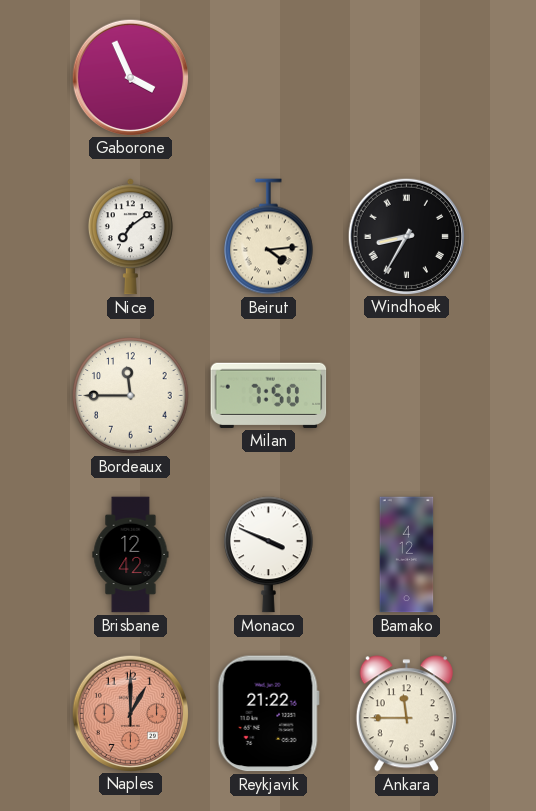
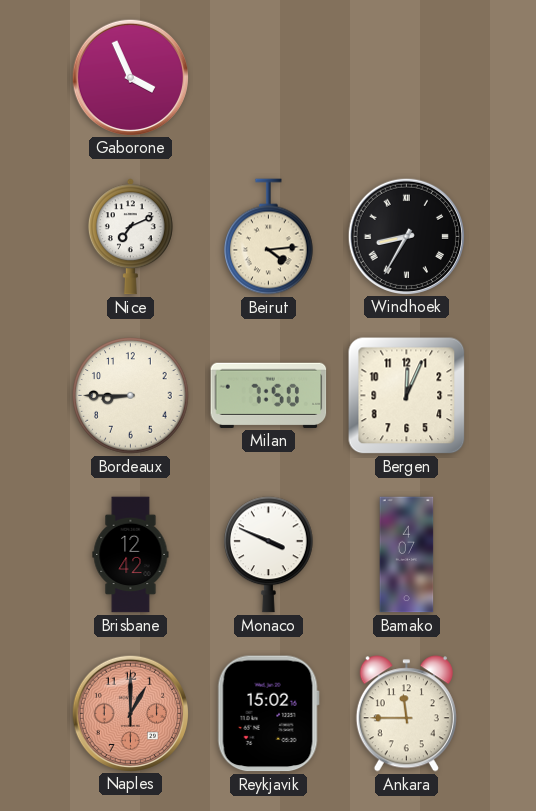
Nice: 7:09 -> 7:11
Bordeaux: 11:45 -> 8:45
Bergen: none -> 12:04
Bamako: 4:12 -> 4:07
Reykjavik: 21:22 -> 15:02
